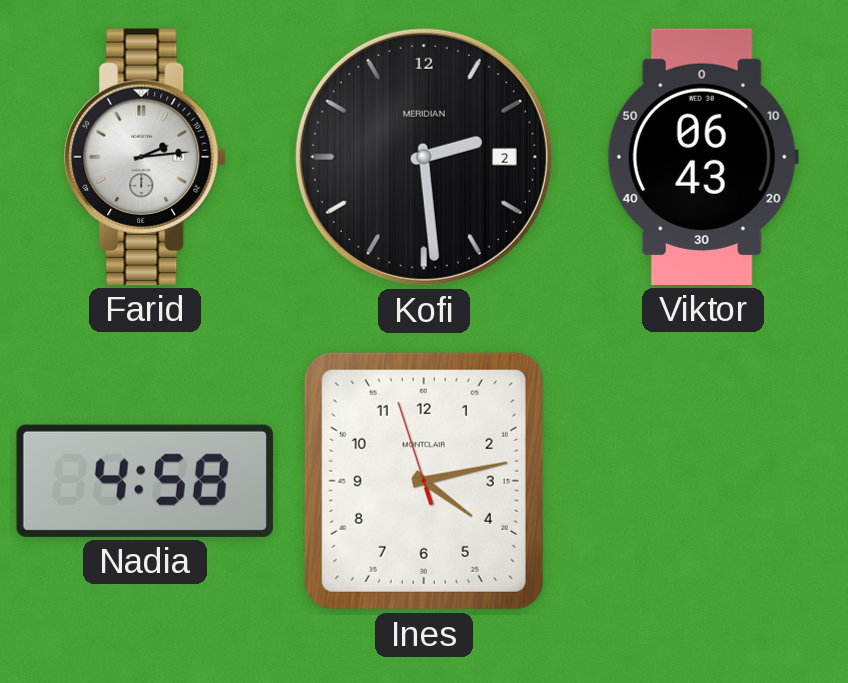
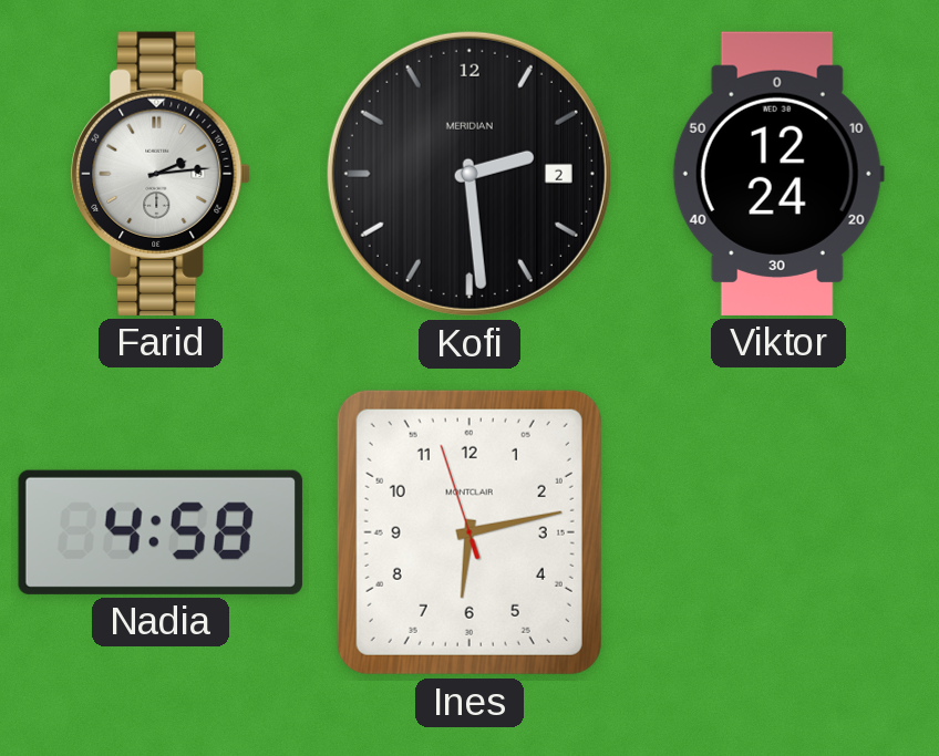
Viktor: 06:43 -> 12:24
Ines: 4:12 -> 6:12
